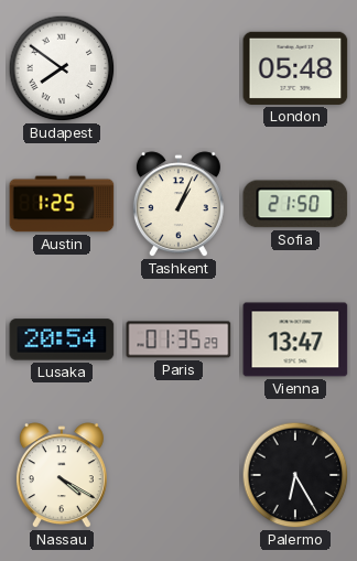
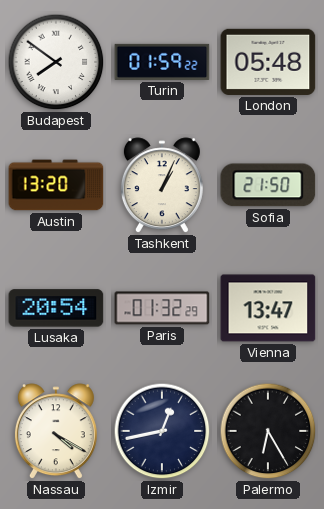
Turin: none -> 01:59
Austin: 1:25 -> 13:20
Paris: 01:35 -> 01:32
Izmir: none -> 12:43
